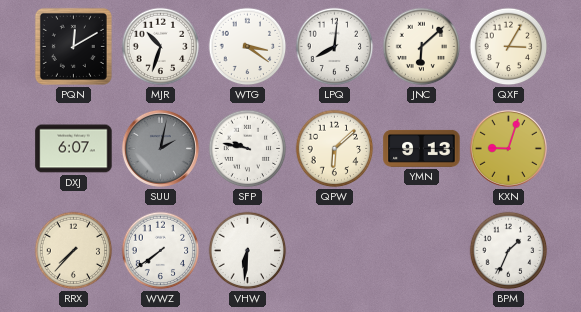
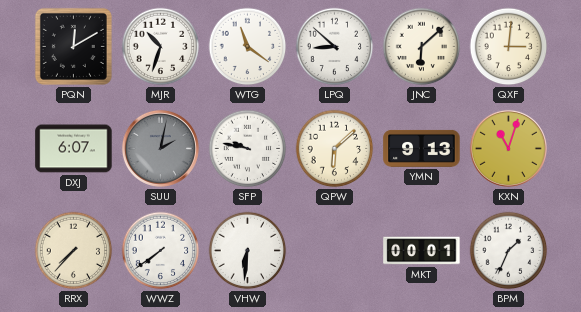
WTG: 3:21 -> 11:21
LPQ: 8:01 -> 8:52
QXF: 3:05 -> 3:01
KXN: 9:03 -> 11:03
MKT: none -> 00:01
